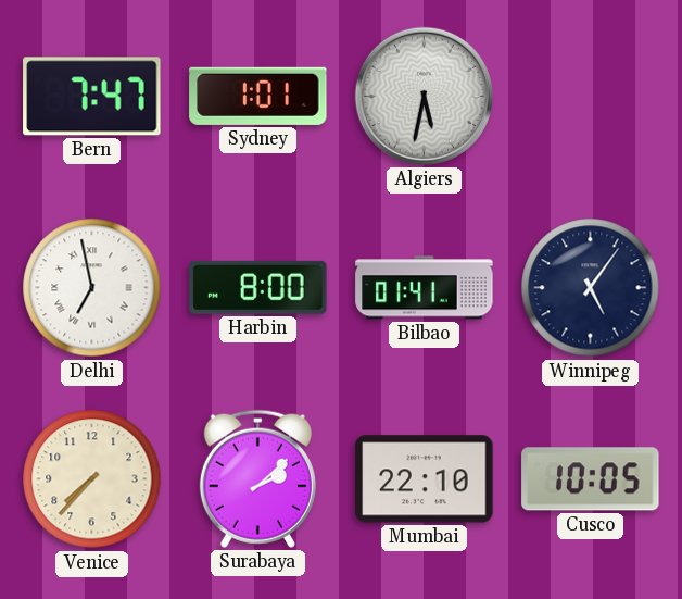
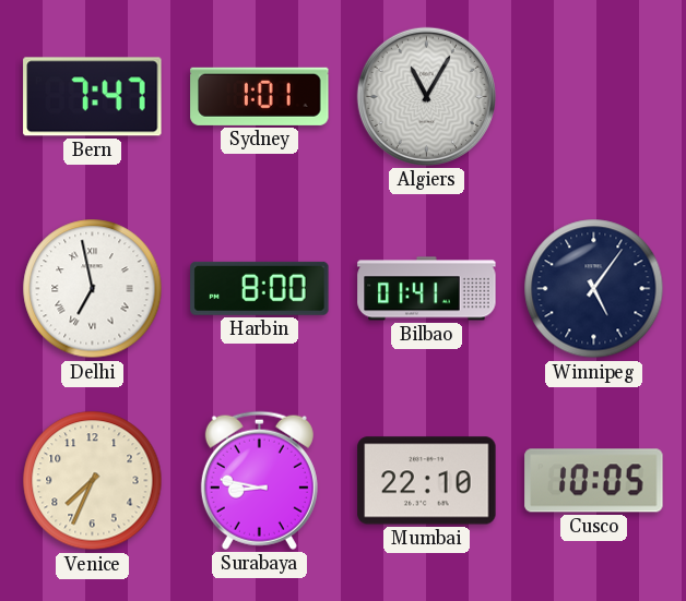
Algiers: 5:32 -> 11:05
Venice: 7:37 -> 7:34
Surabaya: 2:08 -> 8:47
